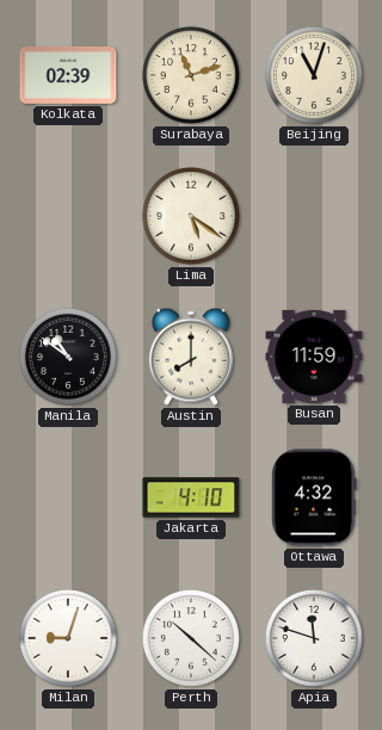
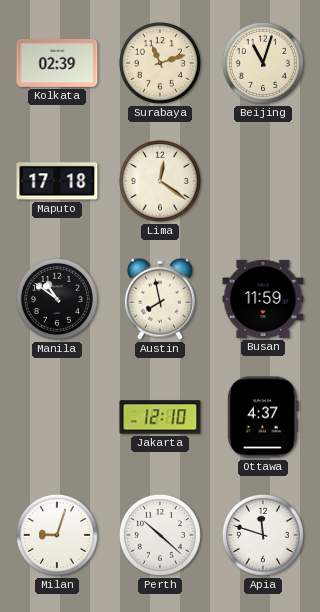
Maputo: none -> 17:18
Lima: 5:21 -> 12:21
Austin: 8:00 -> 7:58
Jakarta: 4:10 -> 12:10
Ottawa: 4:32 -> 4:37
